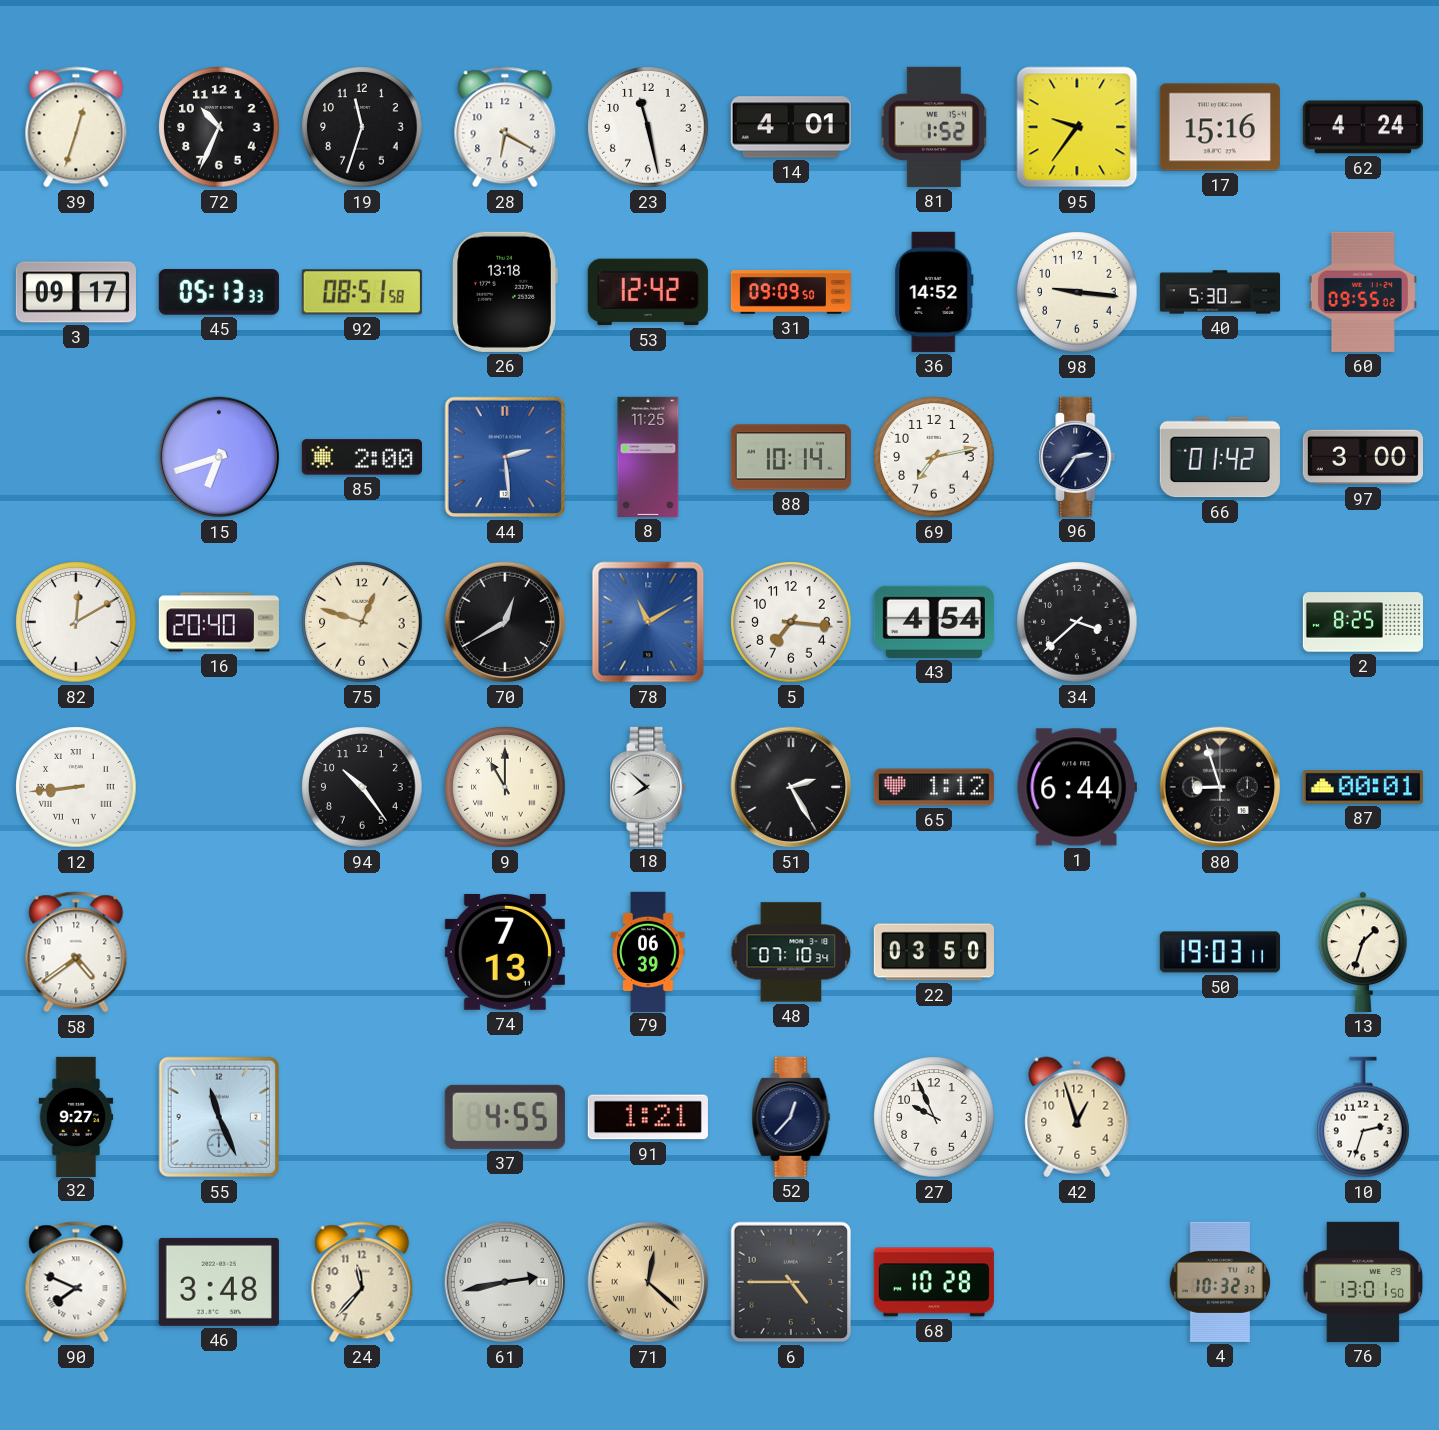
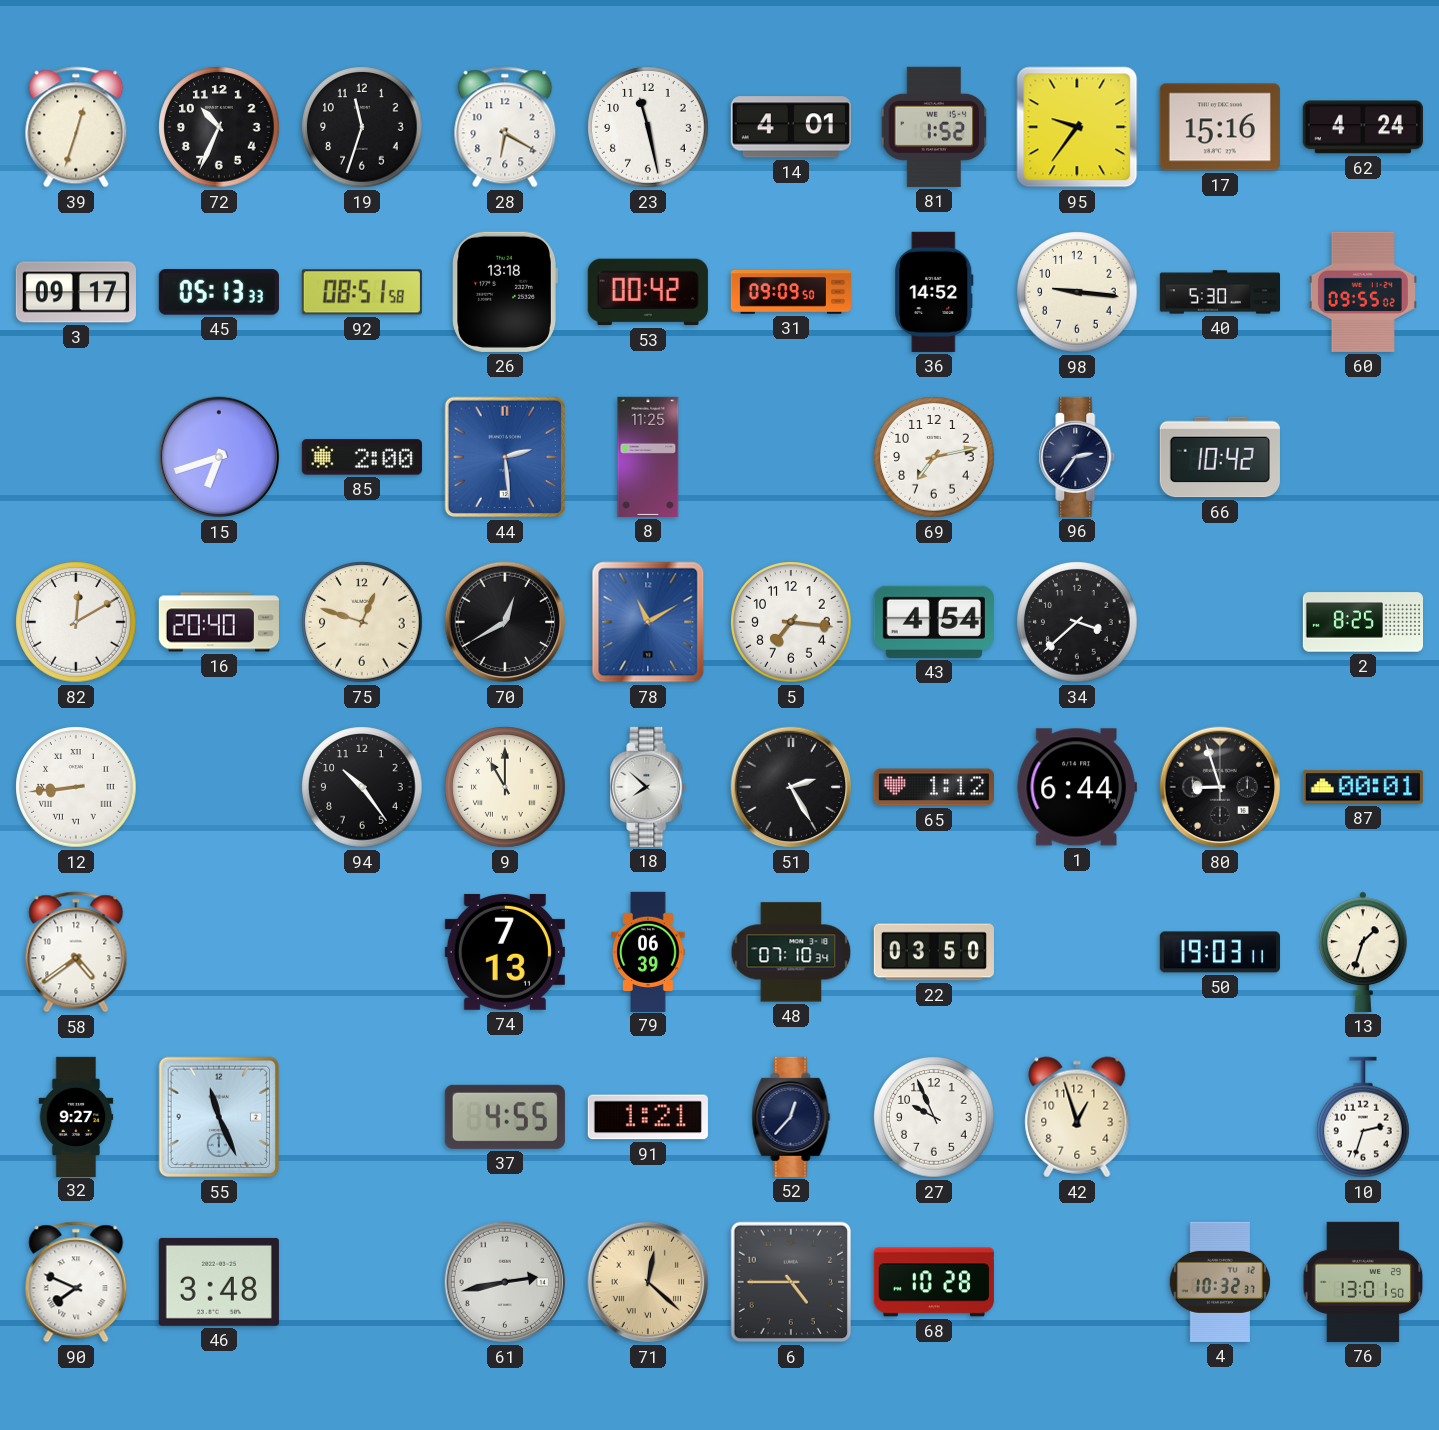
53: 12:42 -> 00:42
88: 10:14 -> none
66: 01:42 -> 10:42
97: 3:00 -> none
24: 11:37 -> none
